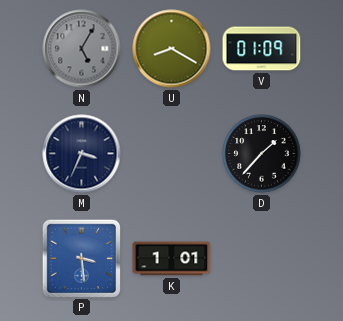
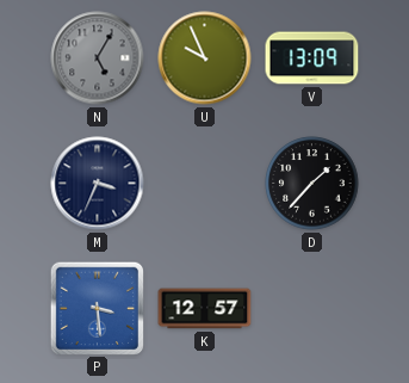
U: 8:20 -> 9:56
V: 01:09 -> 13:09
K: 1:01 -> 12:57
